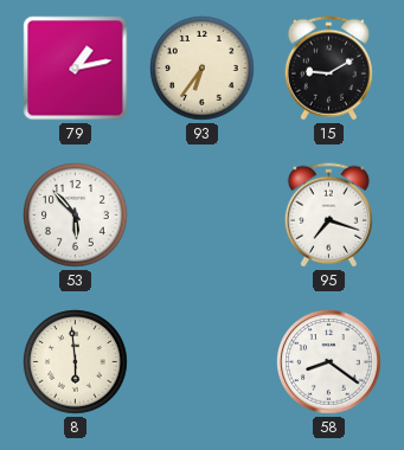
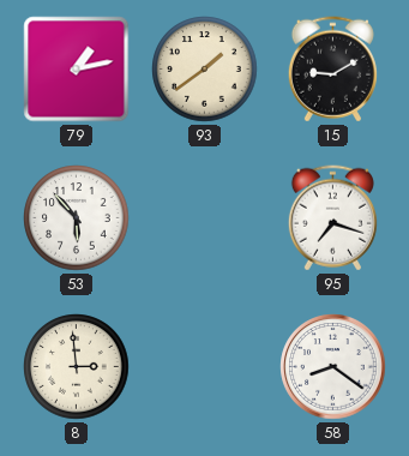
93: 6:36 -> 1:39
8: 5:59 -> 2:59
